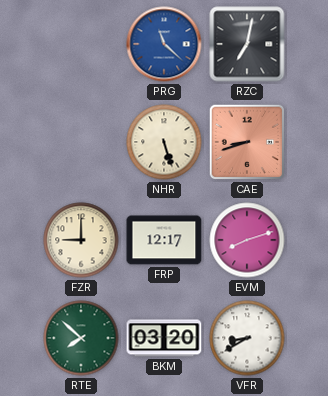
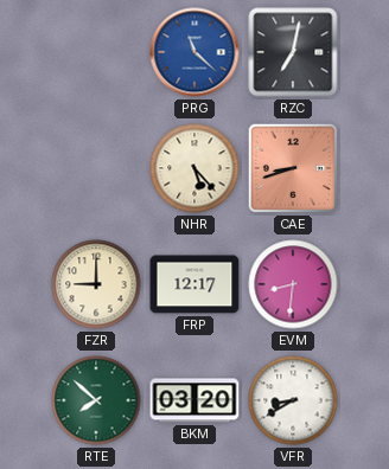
NHR: 5:27 -> 5:23
EVM: 8:12 -> 8:31
